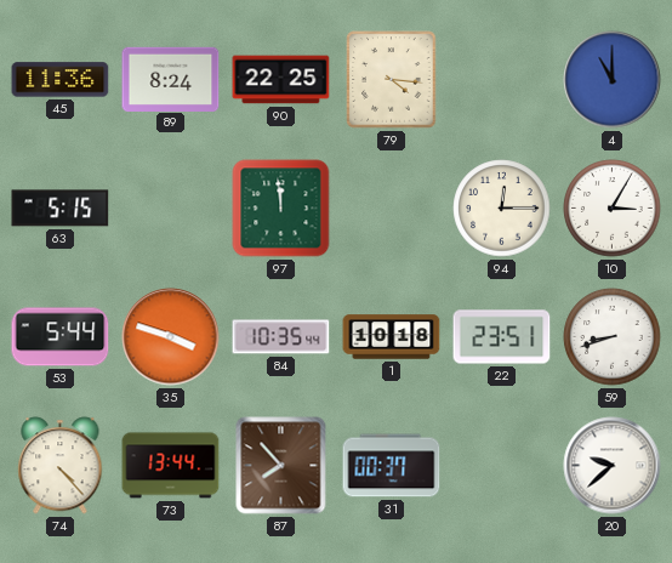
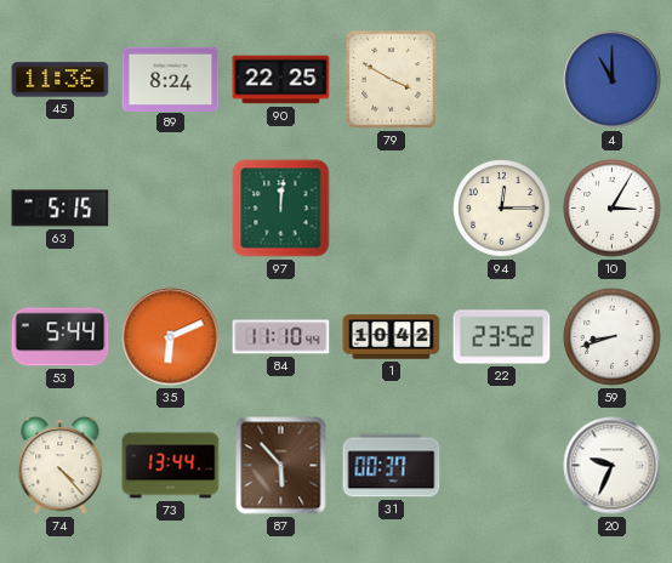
79: 4:16 -> 3:50
97: 11:59 -> 12:01
35: 3:48 -> 6:11
84: 10:35 -> 11:10
1: 10:18 -> 10:42
22: 23:51 -> 23:52
87: 7:53 -> 5:53
20: 9:38 -> 9:34
